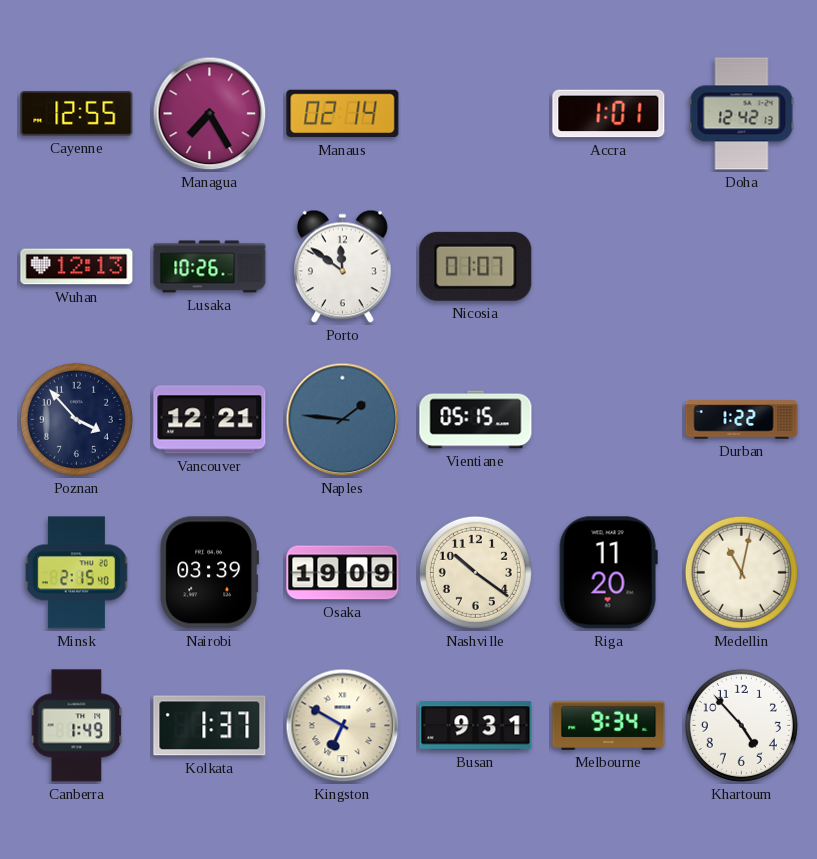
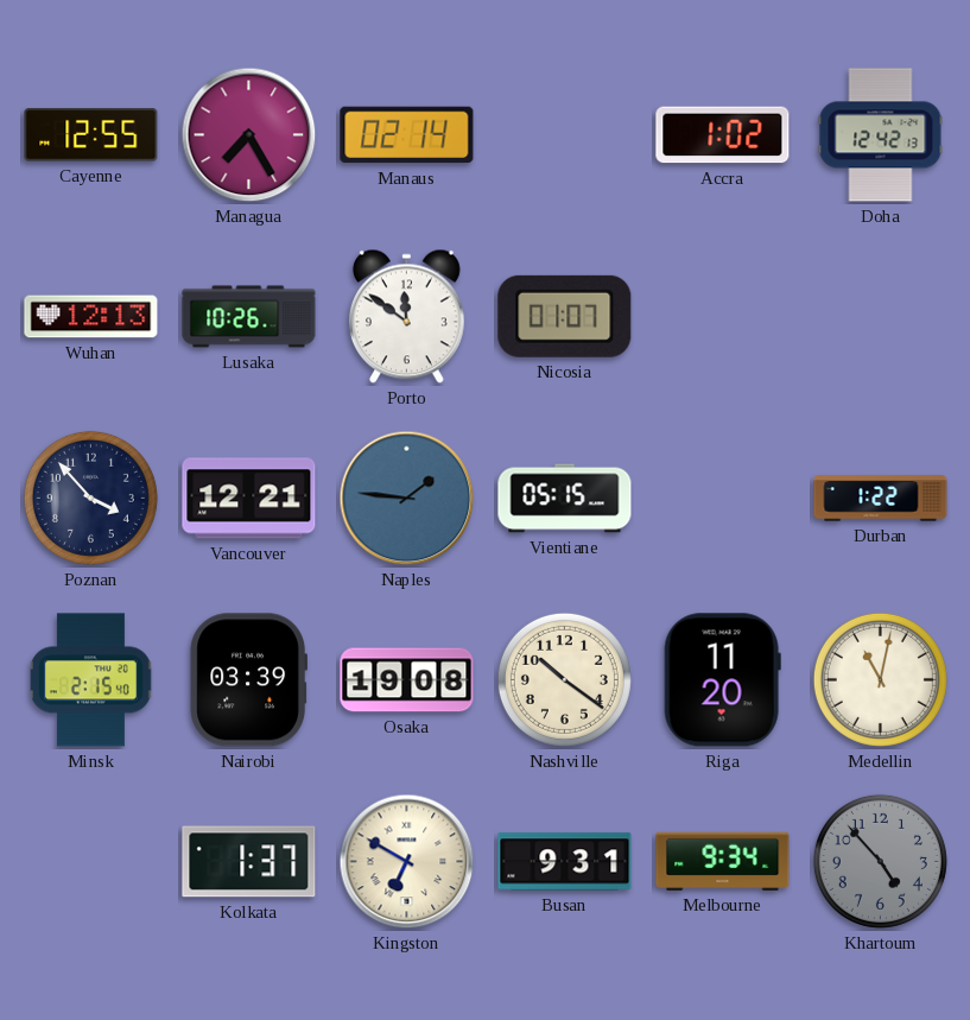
Accra: 1:01 -> 1:02
Osaka: 19:09 -> 19:08
Canberra: 1:49 -> none
Khartoum dial: white -> grey
